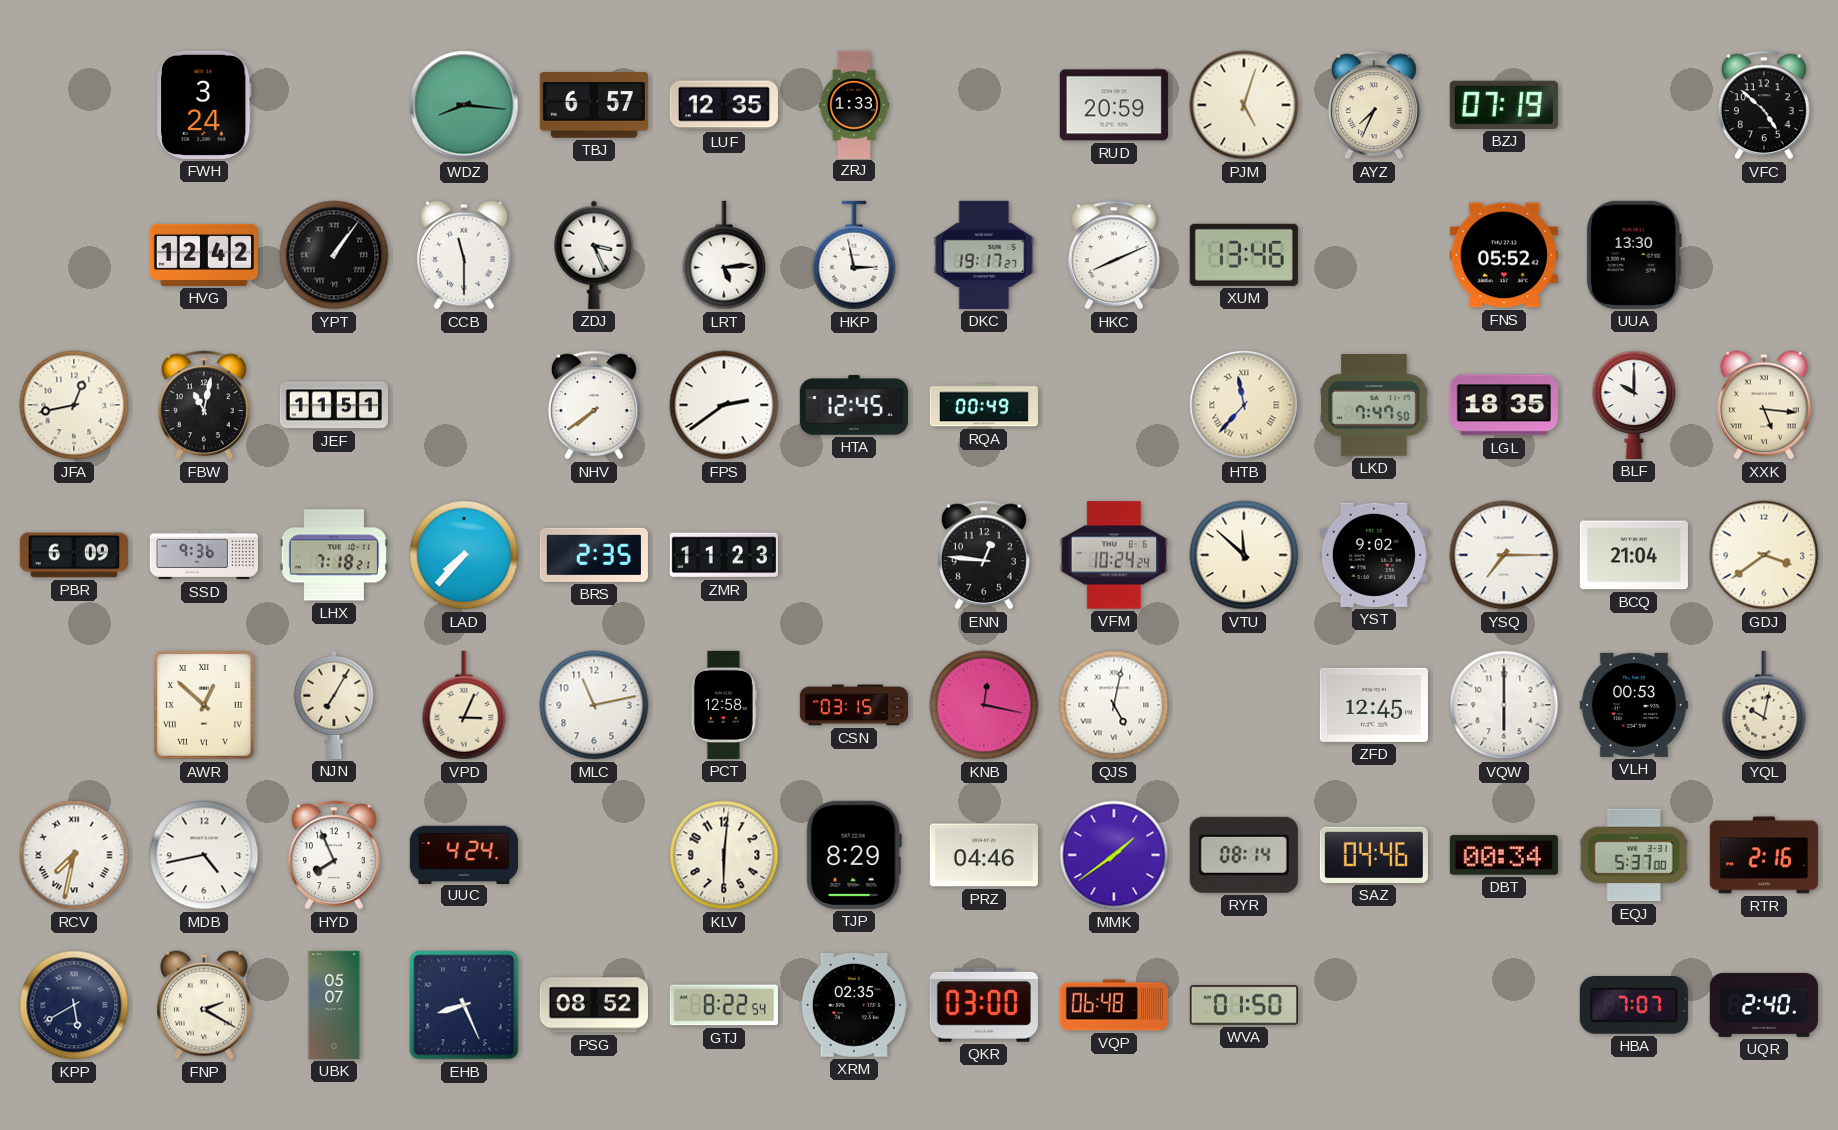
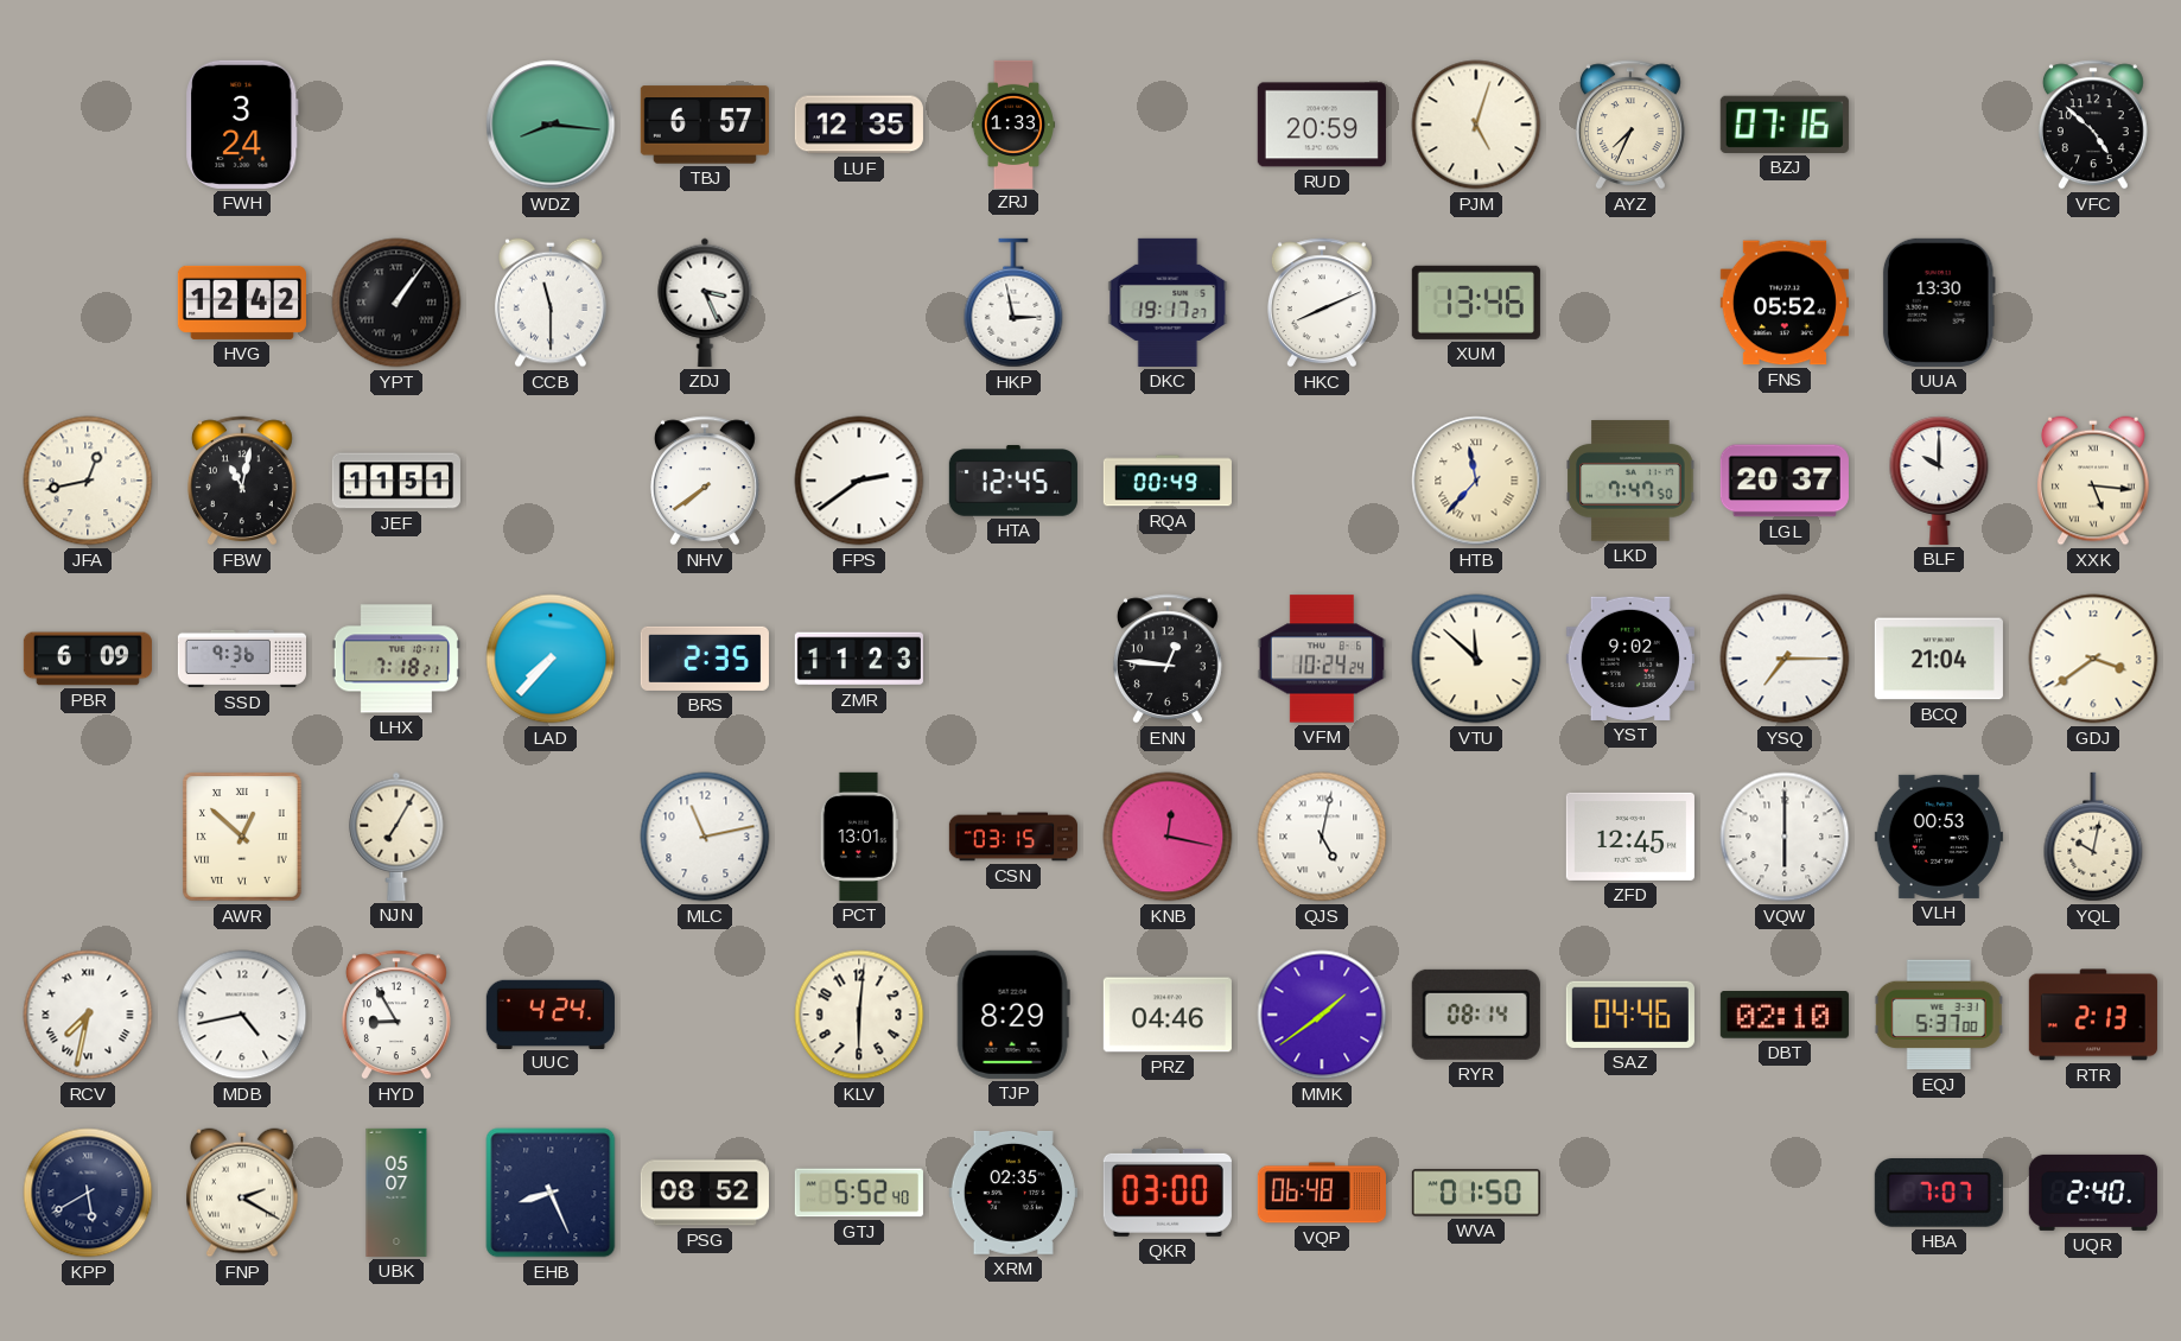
BZJ: 07:19 -> 07:16
LRT: 5:14 -> none
LGL: 18:35 -> 20:37
VPD: 3:04 -> none
PCT: 12:58 -> 13:01
HYD: 7:56 -> 8:55
DBT: 00:34 -> 02:10
RTR: 2:16 -> 2:13
GTJ: 8:22 -> 5:52
